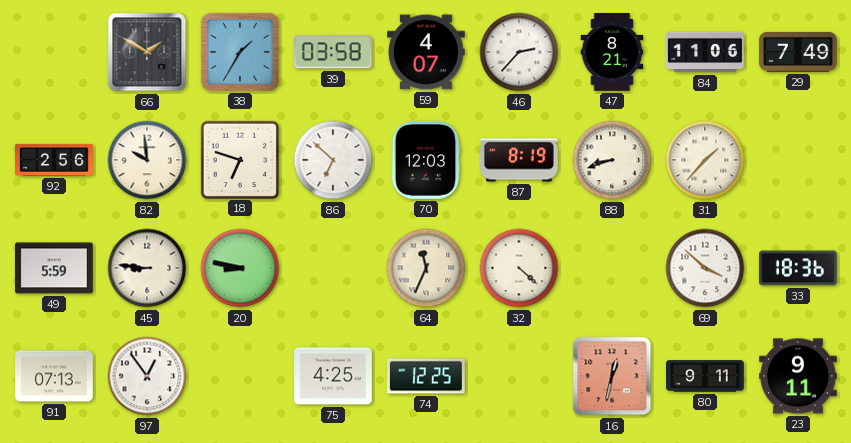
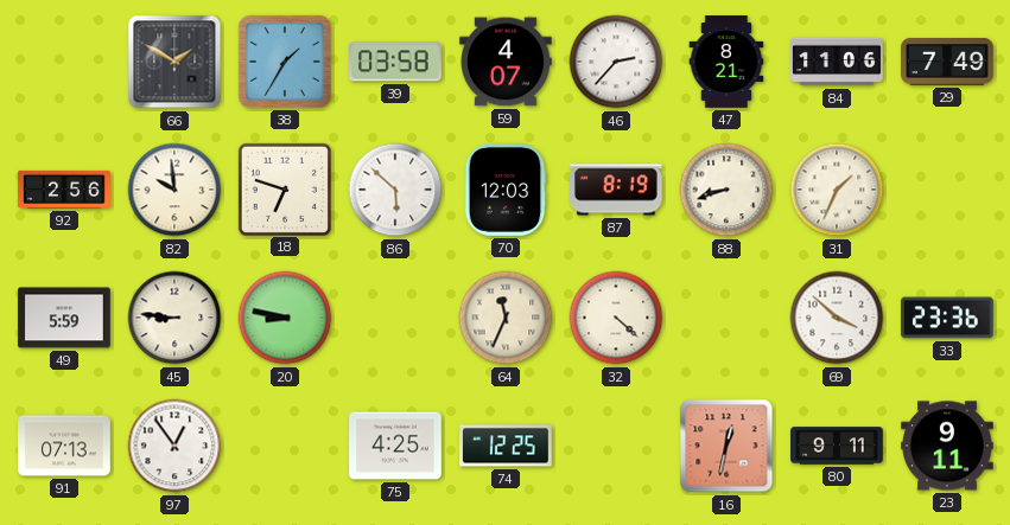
86: 6:52 -> 5:52
31: 1:37 -> 1:34
33: 18:36 -> 23:36
